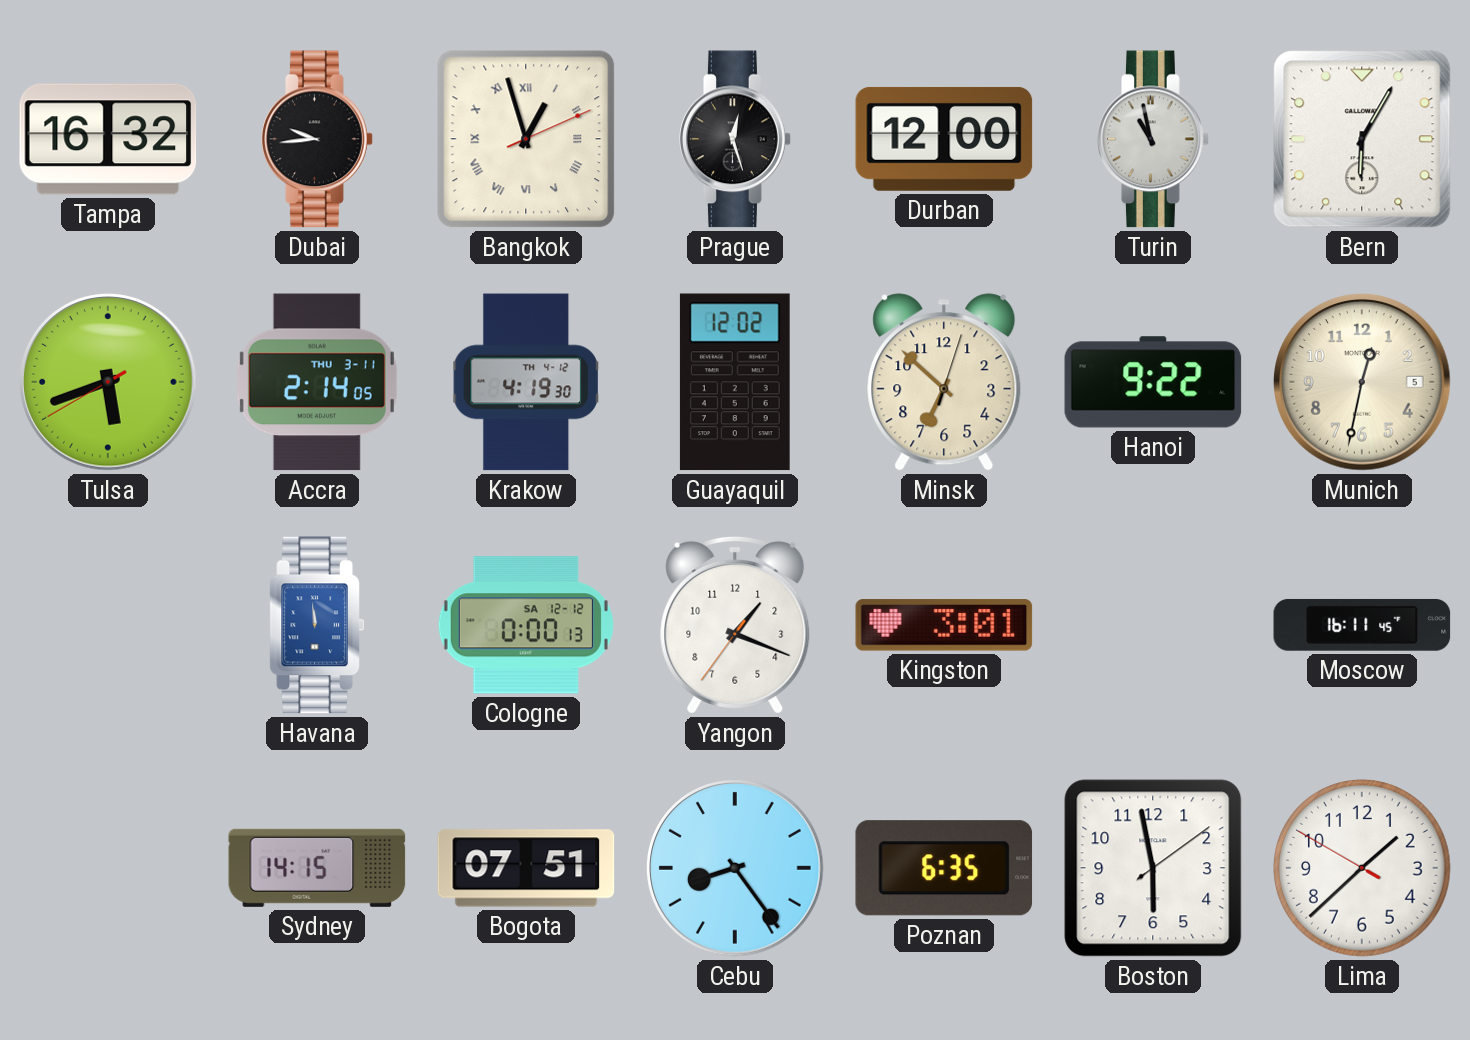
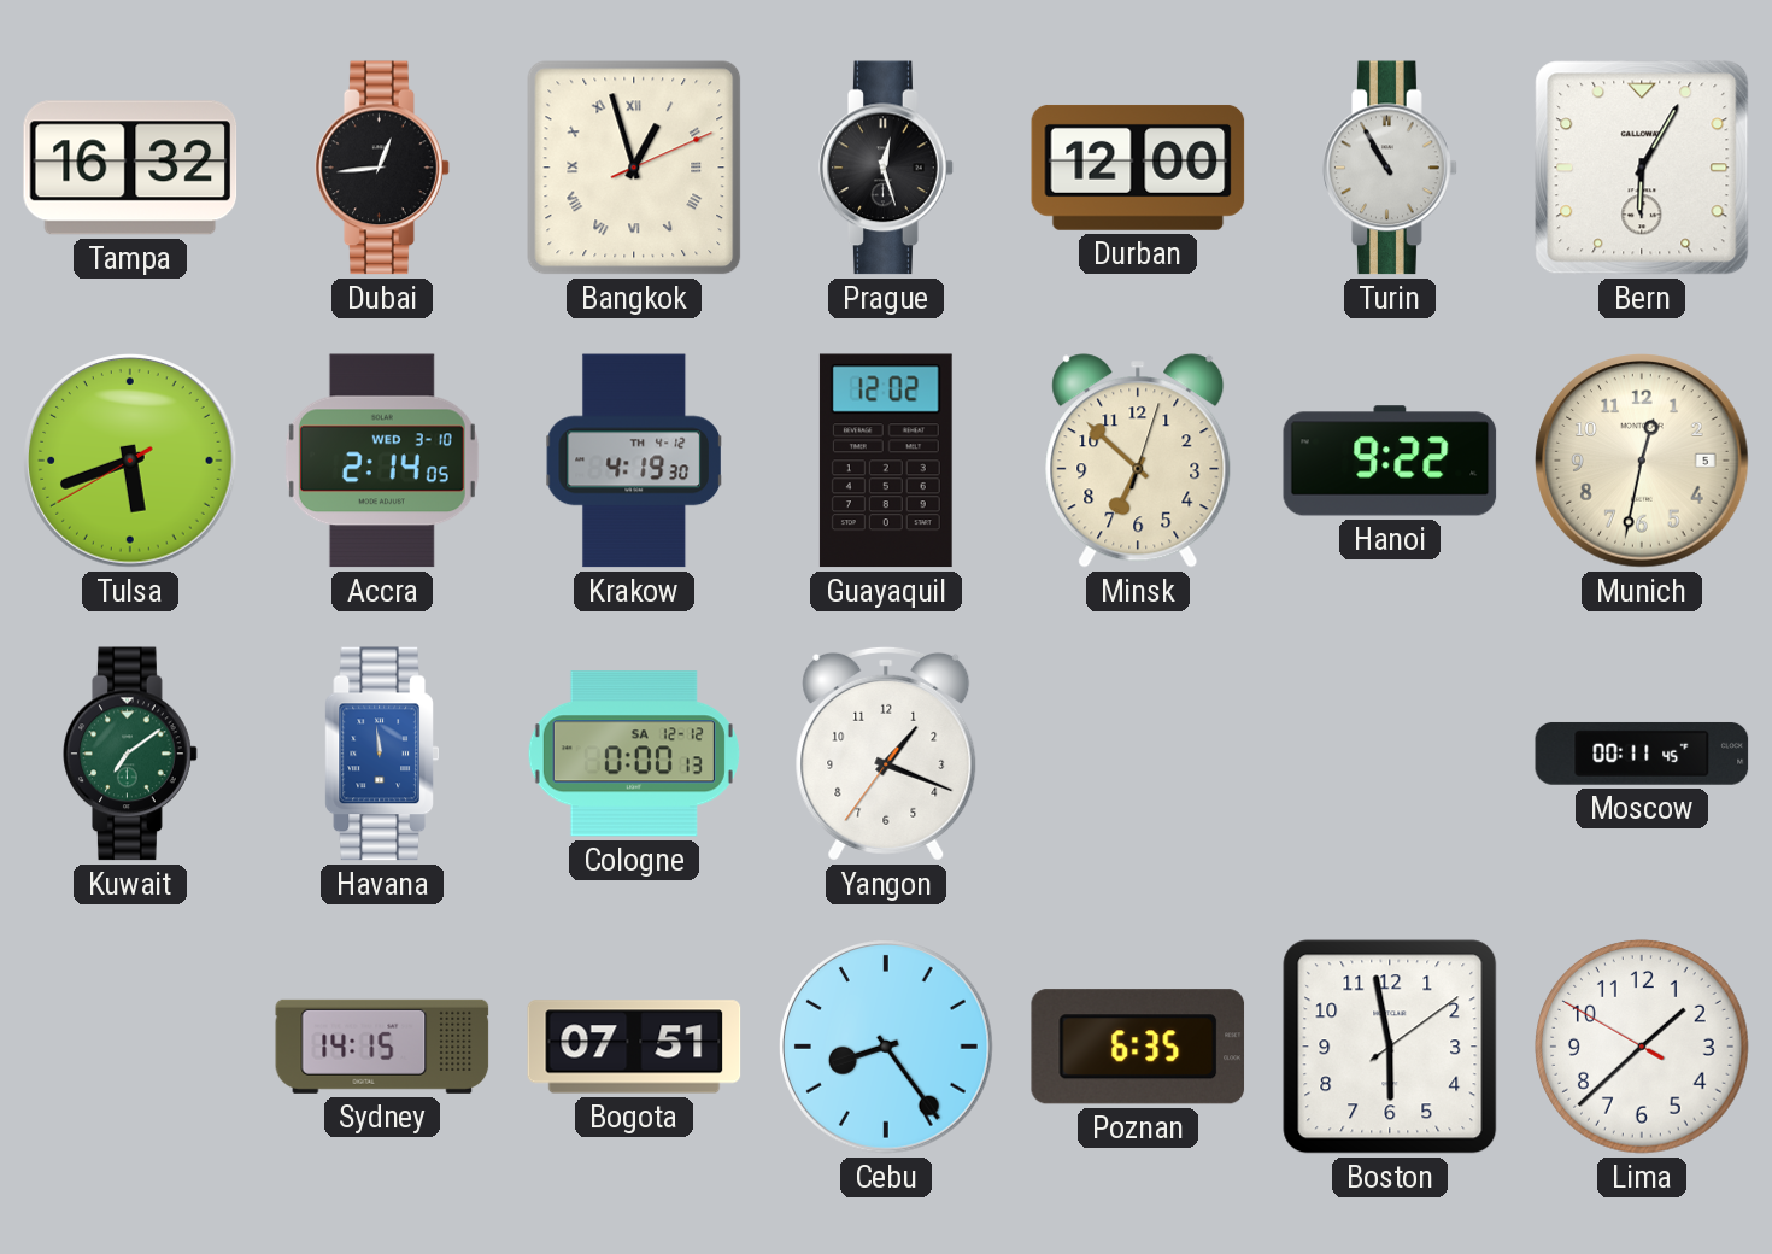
Dubai: 9:44 -> 12:44
Turin: 10:58 -> 10:55
Accra date: THU 3-11 -> WED 3-10
Kuwait: none -> 7:09
Kingston: 3:01 -> none
Moscow: 16:11 -> 00:11
